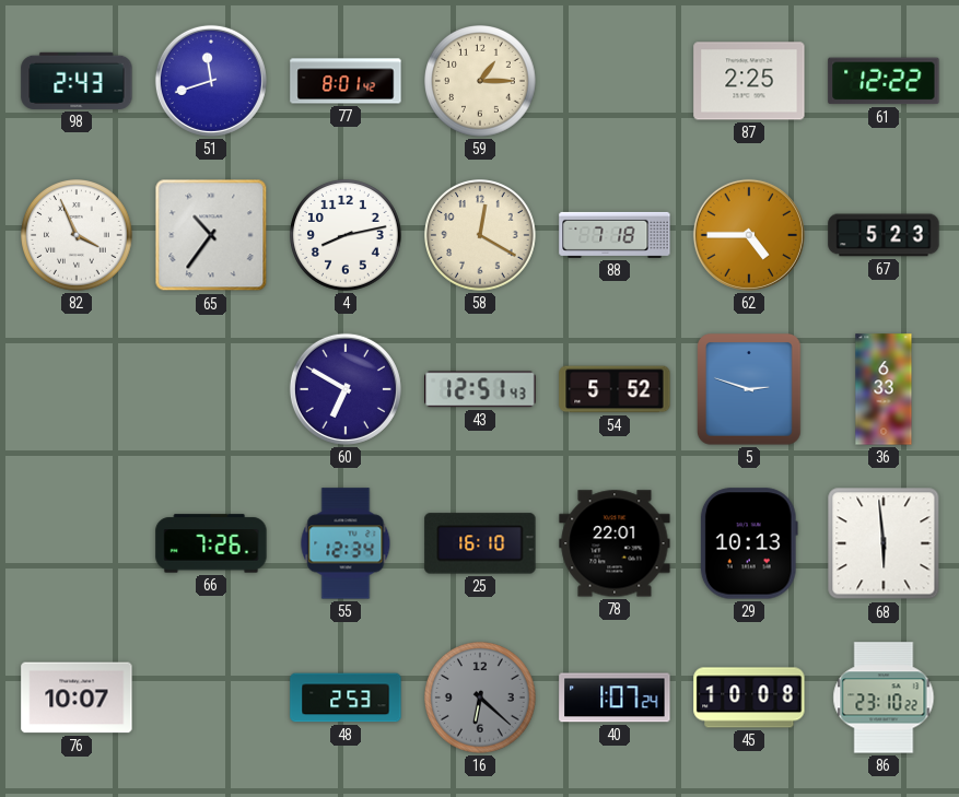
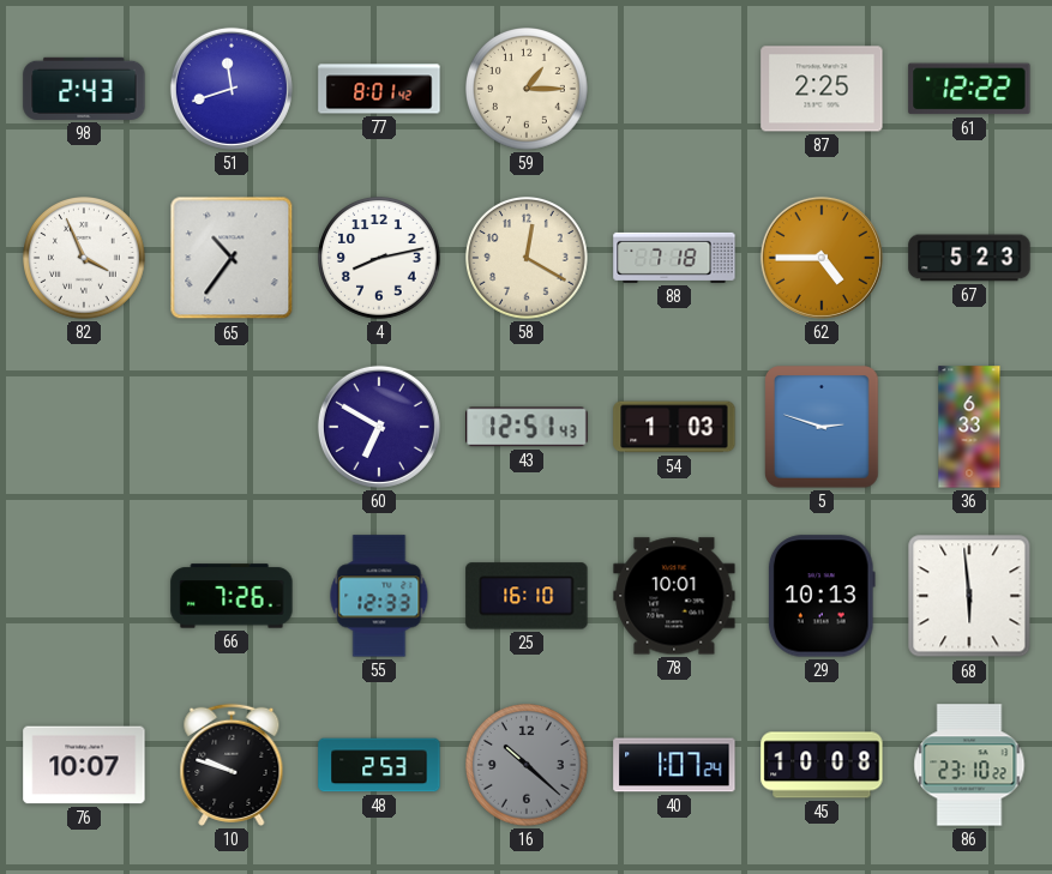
54: 5:52 -> 1:03
55: 12:34 -> 12:33
78: 22:01 -> 10:01
10: none -> 9:48
16: 6:22 -> 10:22
